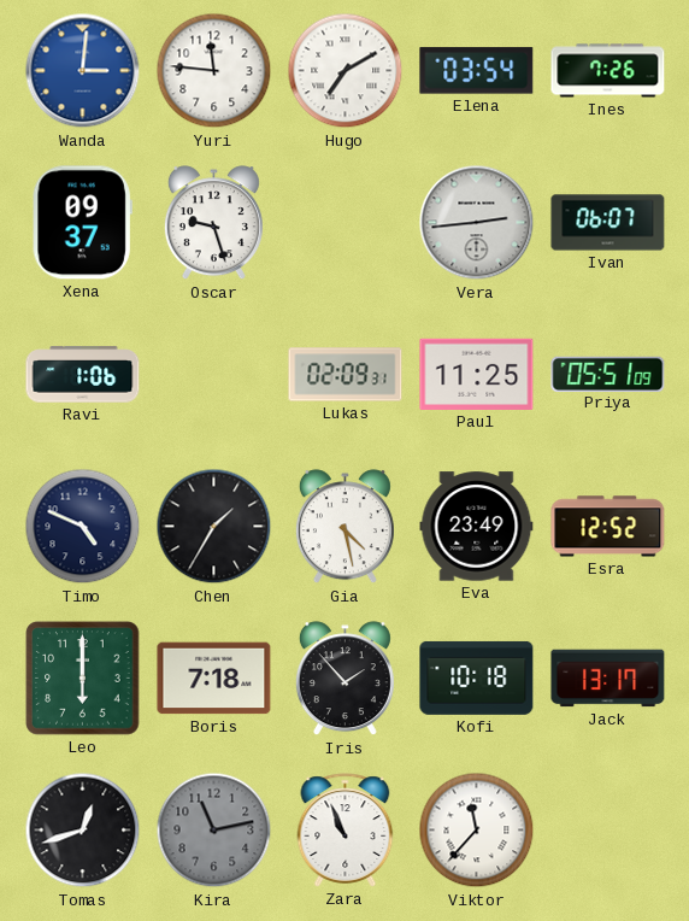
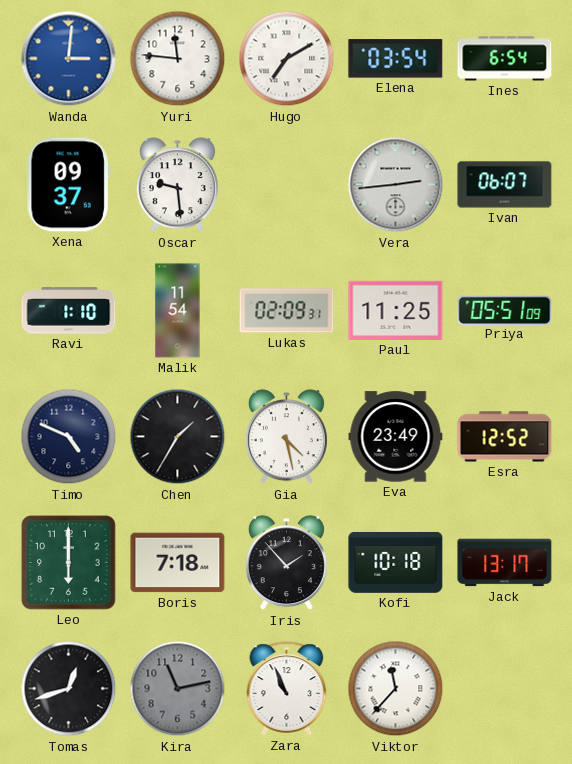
Ines: 7:26 -> 6:54
Oscar: 9:27 -> 9:29
Ravi: 1:06 -> 1:10
Malik: none -> 11:54
